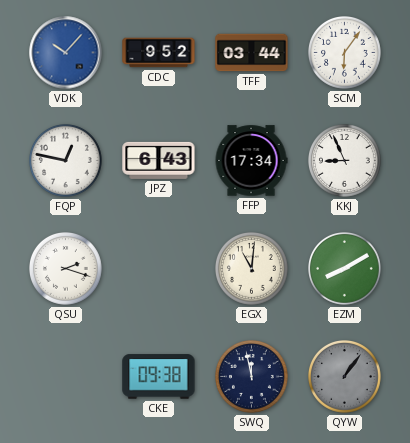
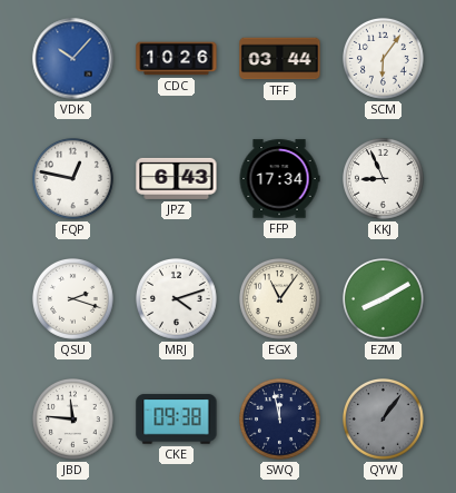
CDC: 9:52 -> 10:26
MRJ: none -> 4:12
EGX: 11:01 -> 11:06
JBD: none -> 11:46
